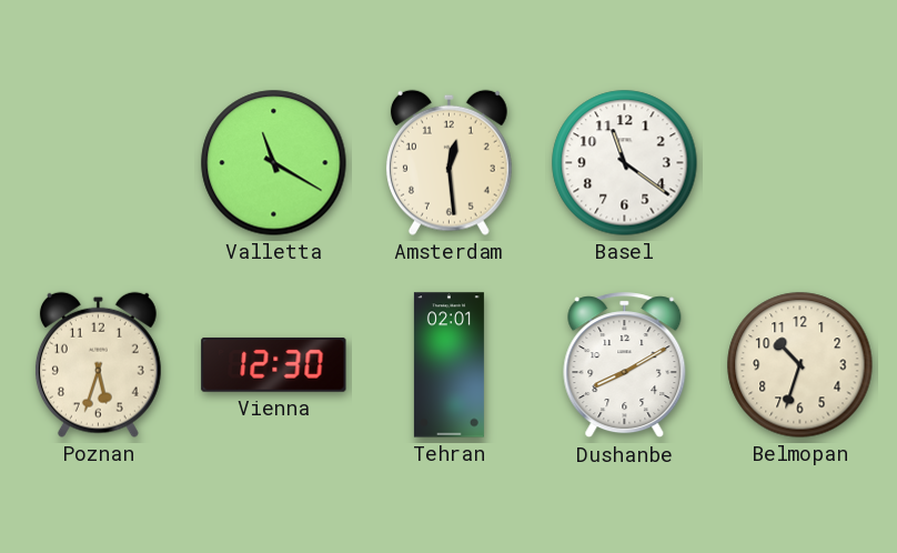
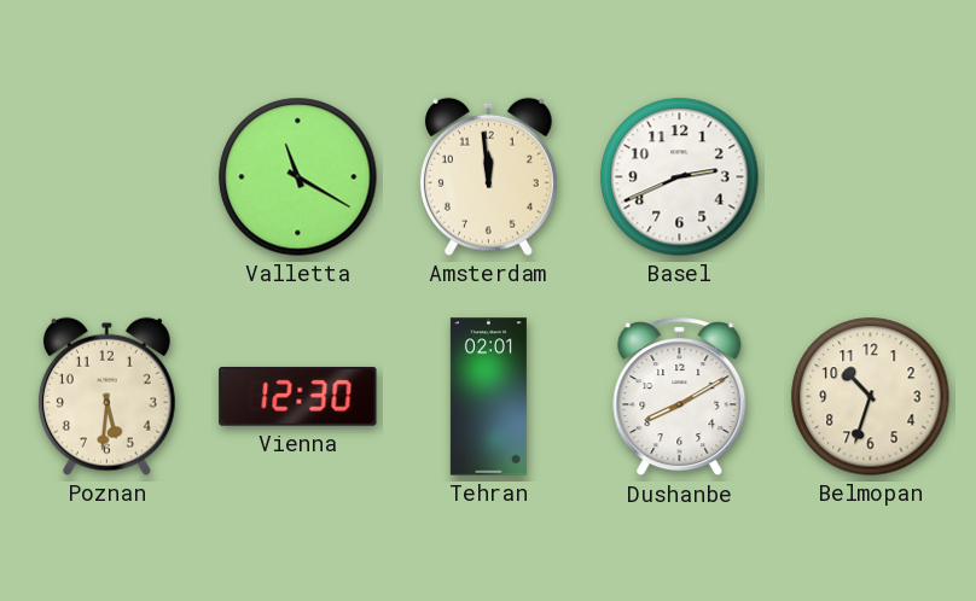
Amsterdam: 12:29 -> 11:59
Basel: 11:21 -> 2:41
Poznan: 5:33 -> 5:31
